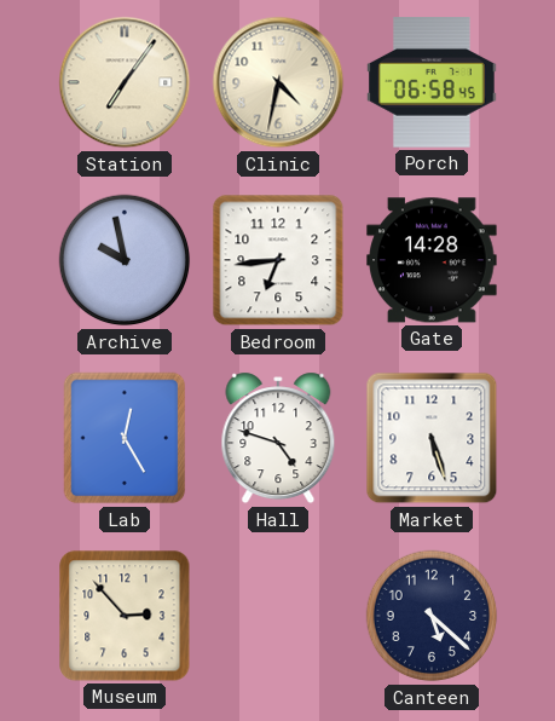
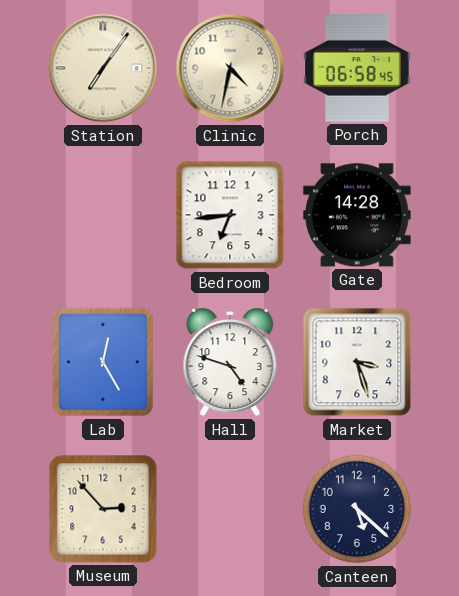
Archive: 9:58 -> none
Market: 5:27 -> 3:27
